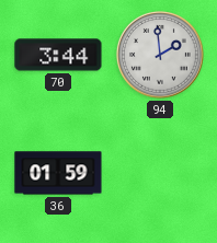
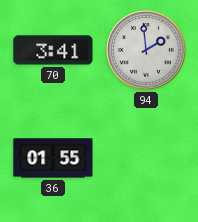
70: 3:44 -> 3:41
36: 01:59 -> 01:55
